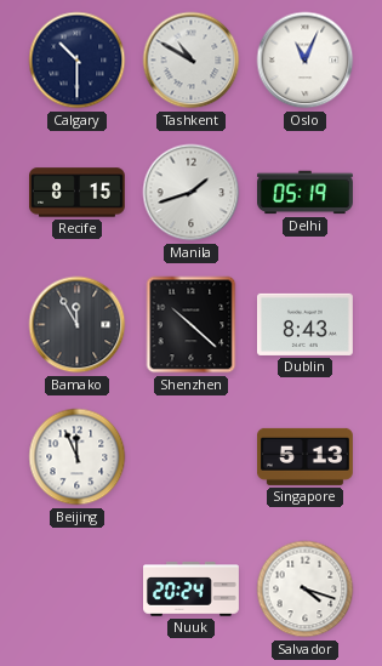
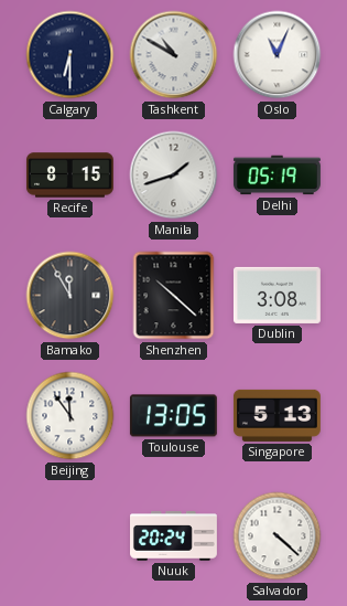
Calgary: 10:30 -> 6:30
Dublin: 8:43 -> 3:08
Beijing: 11:56 -> 11:54
Toulouse: none -> 13:05
Salvador: 4:18 -> 4:22
